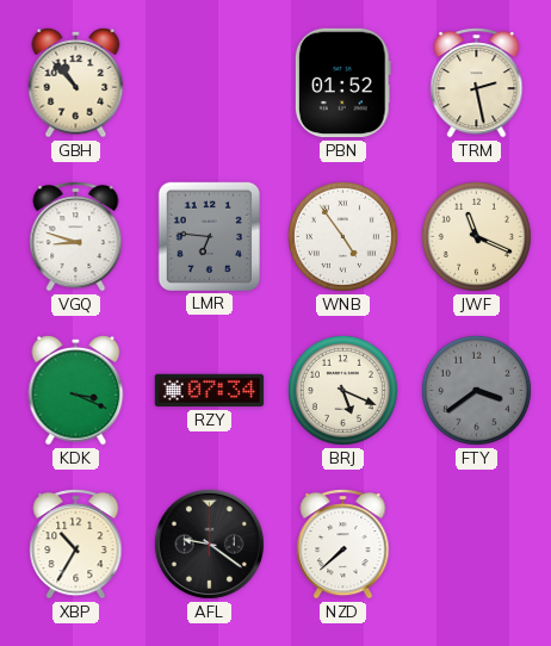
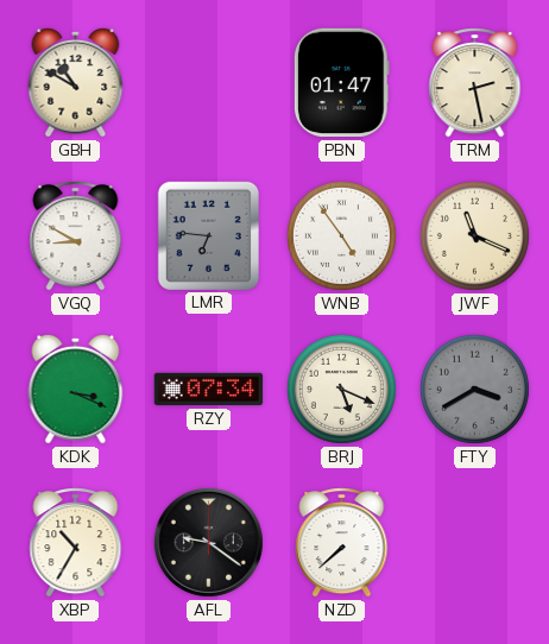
GBH: 10:53 -> 10:50
PBN: 01:52 -> 01:47
VGQ: 8:48 -> 8:50
FTY: 3:39 -> 3:40
